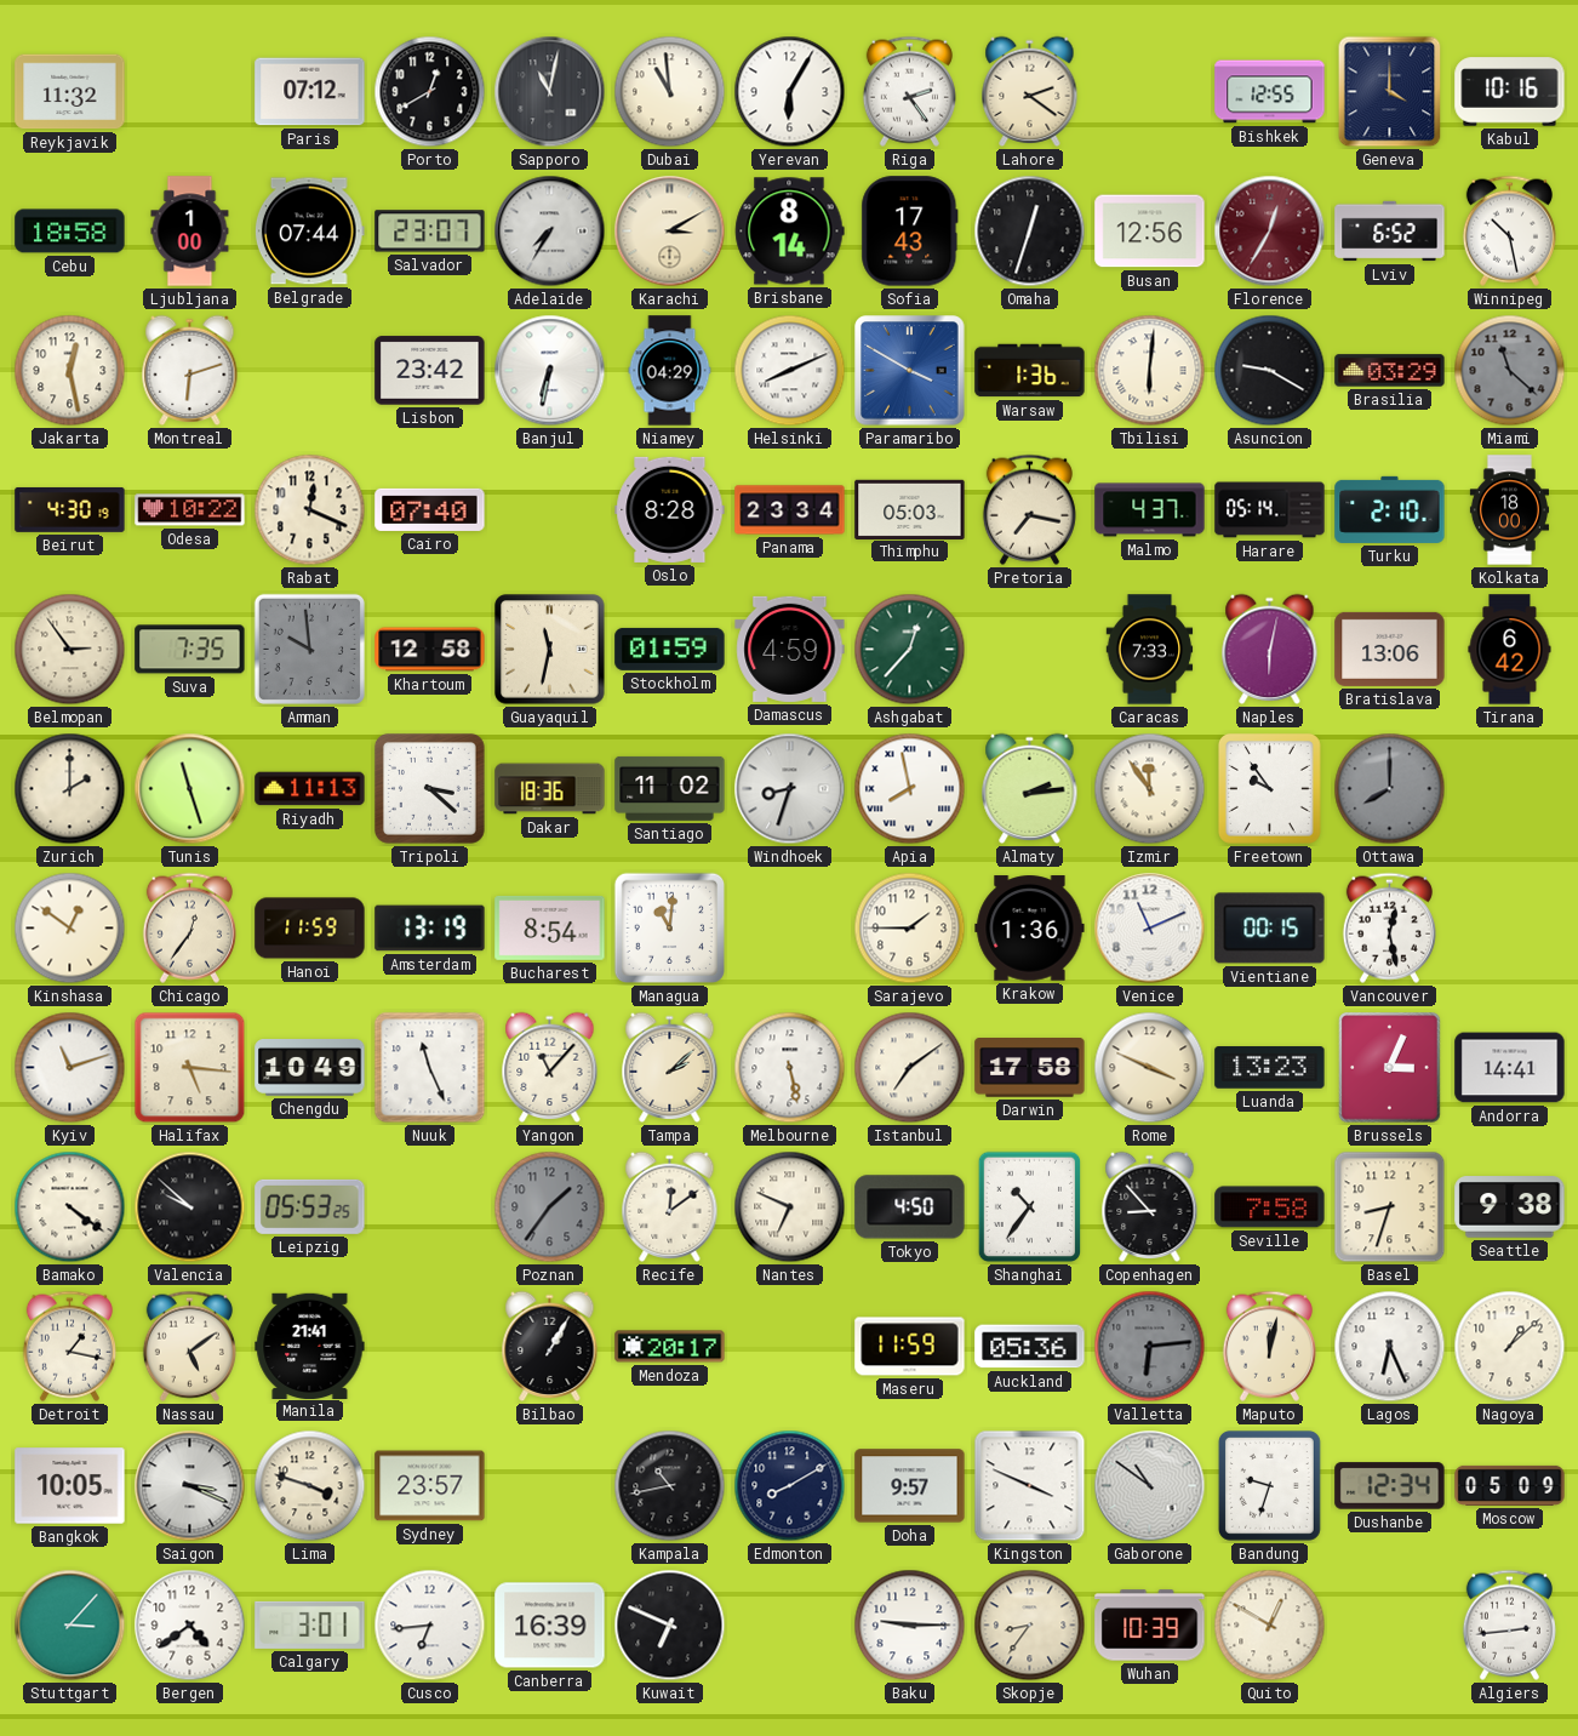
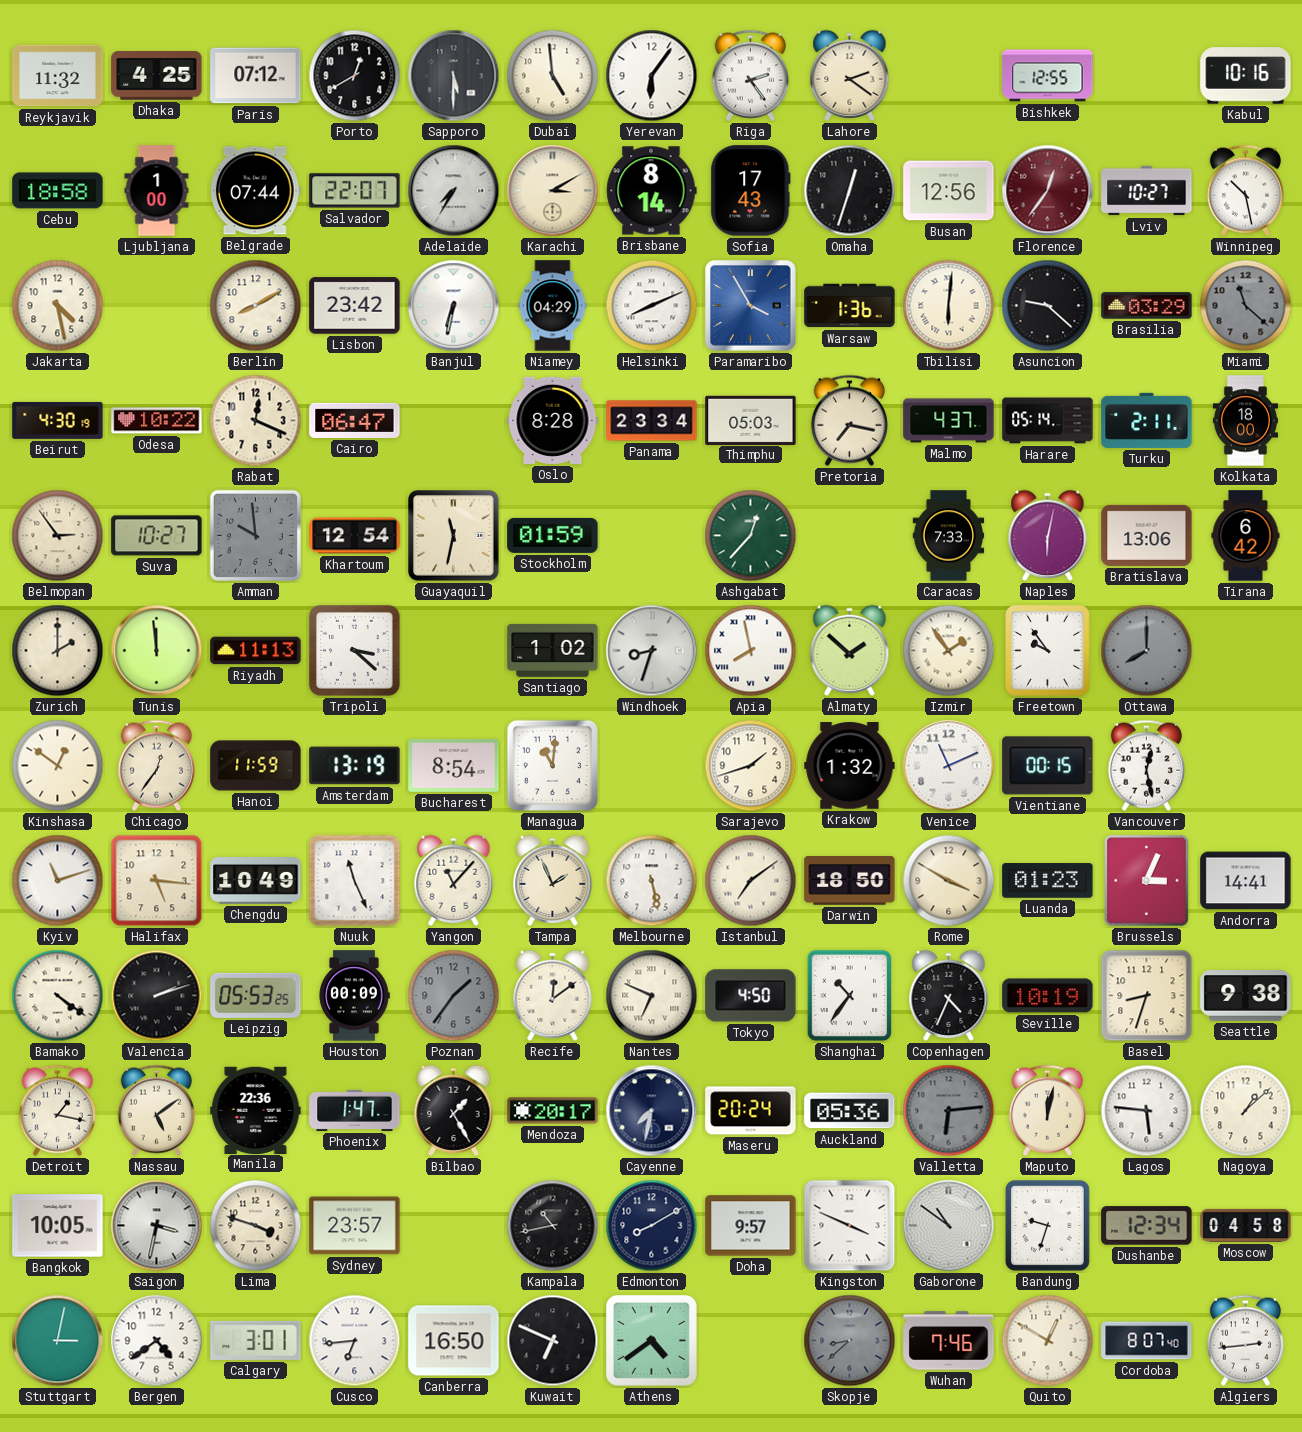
Dhaka: none -> 4:25
Sapporo: 11:02 -> 5:30
Dubai: 10:59 -> 4:59
Yerevan: 6:05 -> 6:06
Geneva: 4:00 -> none
Salvador: 23:07 -> 22:07
Florence: 12:35 -> 12:36
Lviv: 6:52 -> 10:27
Jakarta: 12:28 -> 4:28
Montreal: 6:12 -> none
Berlin: none -> 8:10
Paramaribo: 3:50 -> 3:55
Asuncion: 9:20 -> 9:22
Cairo: 07:40 -> 06:47
Turku: 2:10 -> 2:11
Suva: 7:35 -> 10:27
Khartoum: 12:58 -> 12:54
Damascus: 4:59 -> none
Tunis: 11:27 -> 11:59
Dakar: 18:36 -> none
Santiago: 11:02 -> 1:02
Almaty: 2:14 -> 1:52
Izmir: 11:54 -> 1:54
Sarajevo: 1:45 -> 1:42
Krakow: 1:36 -> 1:32
Tampa: 2:08 -> 1:56
Darwin: 17:58 -> 18:50
Rome: 3:49 -> 3:50
Luanda: 13:23 -> 01:23
Valencia: 9:52 -> 2:12
Houston: none -> 00:09
Copenhagen: 8:53 -> 4:34
Seville: 7:58 -> 10:19
Manila: 21:41 -> 22:36
Phoenix: none -> 1:47
Bilbao: 1:05 -> 1:25
Cayenne: none -> 7:32
Maseru: 11:59 -> 20:24
Lagos: 6:26 -> 5:46
Saigon: 3:19 -> 3:32
Moscow: 05:09 -> 04:58
Stuttgart: 3:07 -> 3:02
Canberra: 16:39 -> 16:50
Athens: none -> 4:39
Baku: 9:15 -> none
Skopje: 8:36 -> 8:38
Skopje dial: cream -> grey
Wuhan: 10:39 -> 7:46
Cordoba: none -> 8:07
